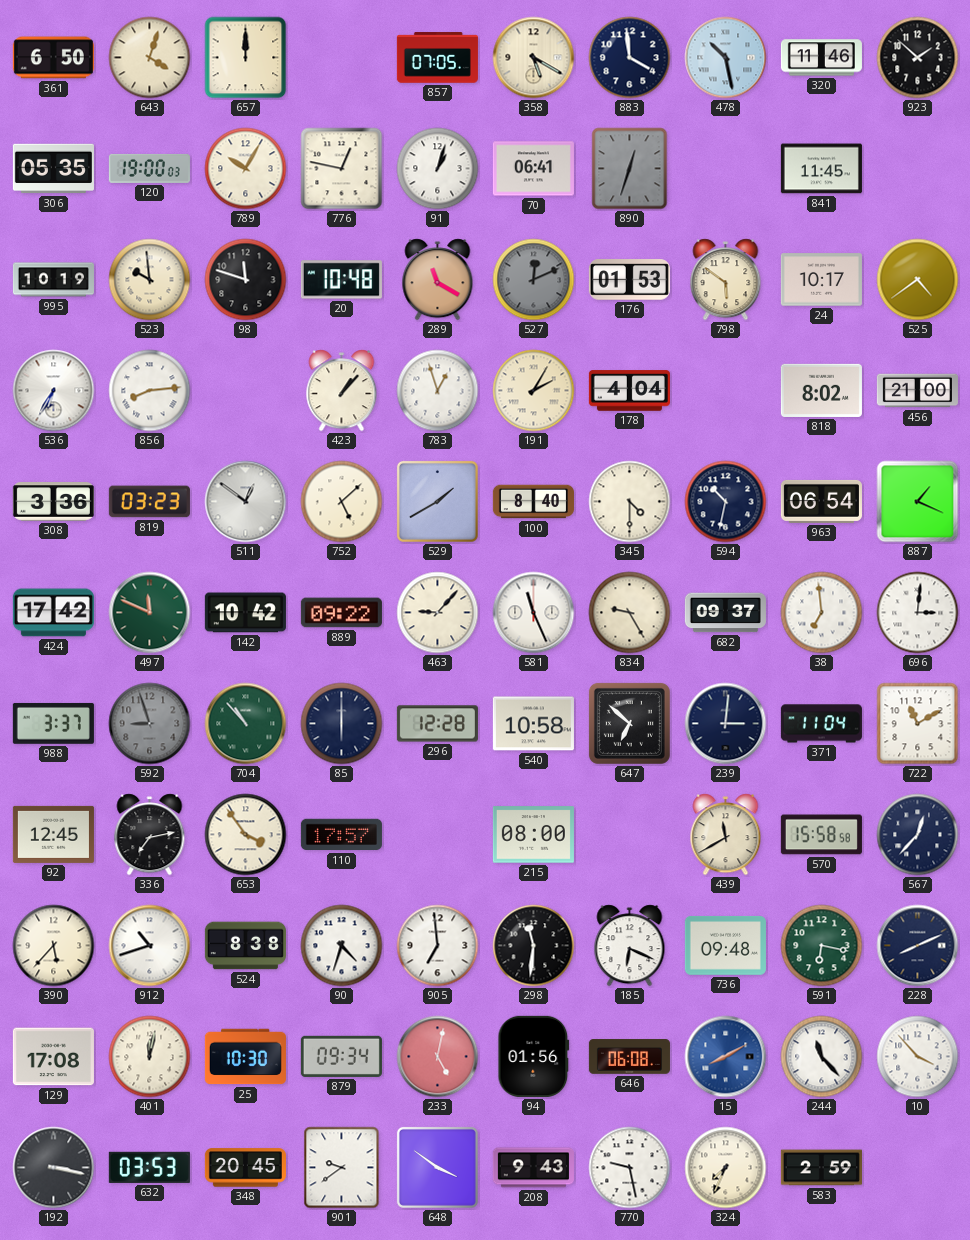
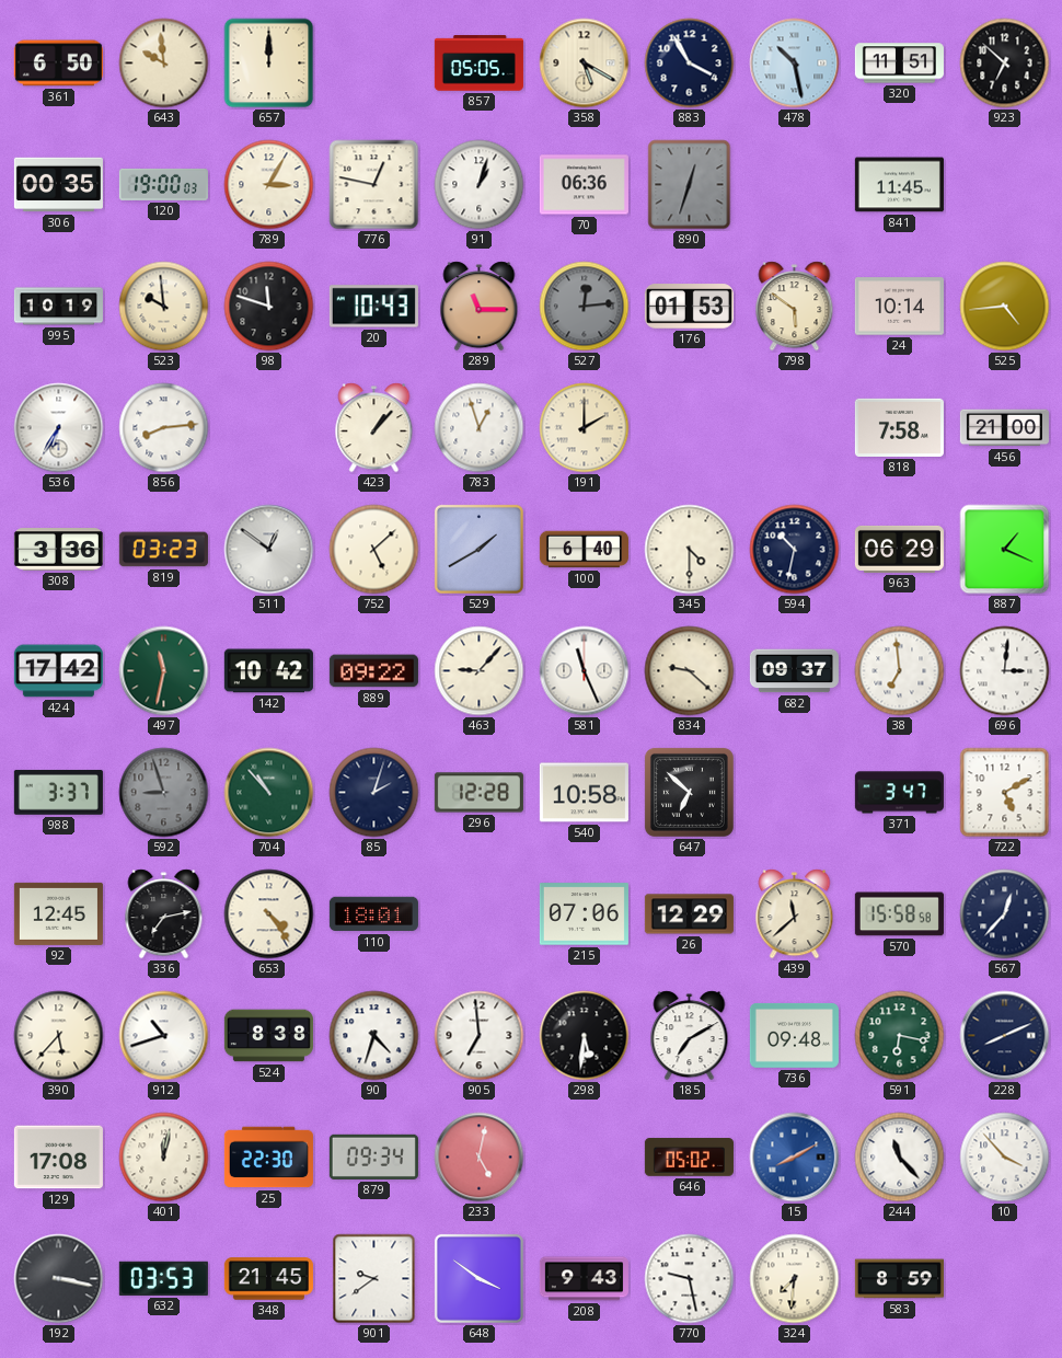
643: 4:03 -> 9:59
857: 07:05 -> 05:05
883: 3:59 -> 3:55
320: 11:46 -> 11:51
923: 1:52 -> 6:52
306: 05:35 -> 00:35
789: 10:05 -> 3:05
70: 06:41 -> 06:36
20: 10:48 -> 10:43
289: 11:20 -> 11:15
527: 12:11 -> 12:14
24: 10:17 -> 10:14
525: 4:39 -> 4:44
191: 2:05 -> 2:00
178: 4:04 -> none
818: 8:02 -> 7:58
100: 8:40 -> 6:40
963: 06:54 -> 06:29
497: 11:49 -> 11:32
834: 9:25 -> 9:22
85: 6:00 -> 2:03
239: 3:01 -> none
371: 11:04 -> 3:47
722: 11:10 -> 5:10
653: 3:54 -> 4:24
110: 17:57 -> 18:01
215: 08:00 -> 07:06
26: none -> 12:29
439: 11:40 -> 11:38
298: 11:31 -> 5:31
185: 6:19 -> 7:10
25: 10:30 -> 22:30
94: 01:56 -> none
646: 06:08 -> 05:02
348: 20:45 -> 21:45
324: 7:34 -> 7:31
583: 2:59 -> 8:59
